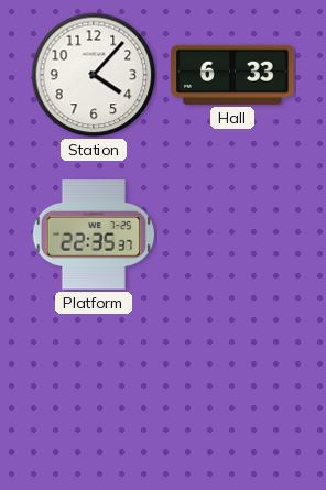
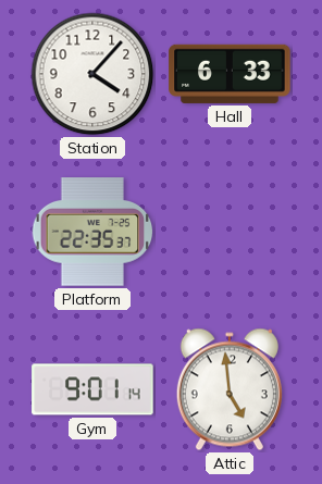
Gym: none -> 9:01
Attic: none -> 4:59
